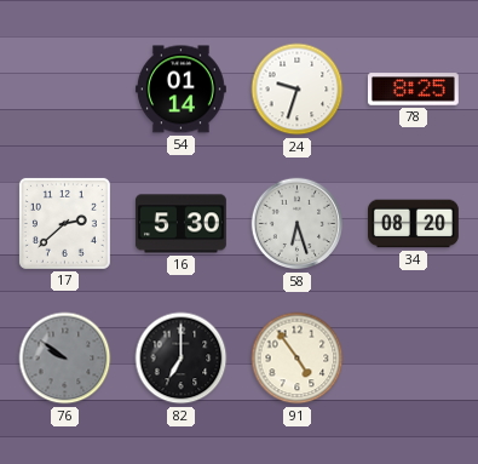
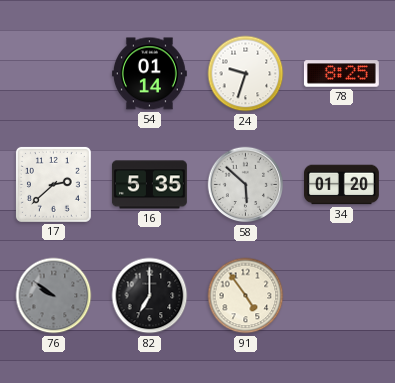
16: 5:30 -> 5:35
58: 6:27 -> 5:52
34: 08:20 -> 01:20
